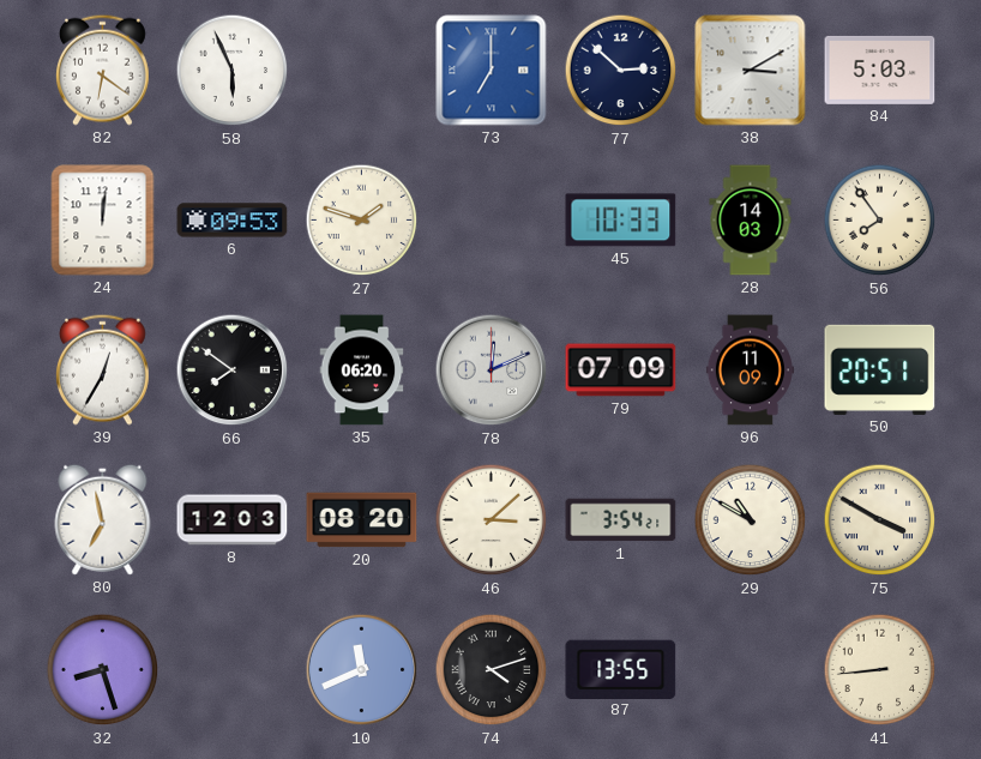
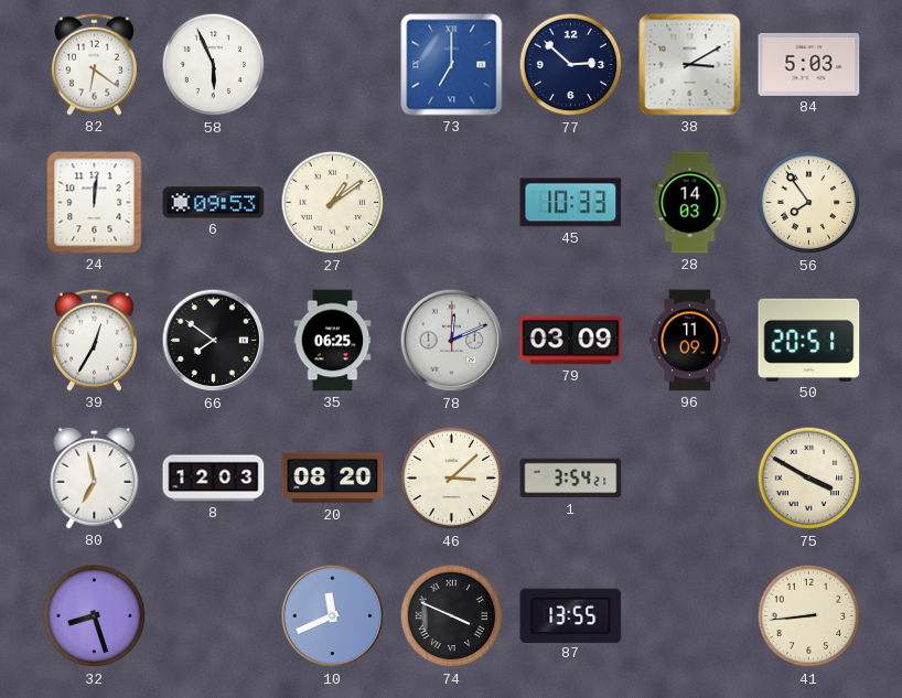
27: 1:48 -> 1:09
35: 06:20 -> 06:25
79: 07:09 -> 03:09
29: 10:50 -> none
74: 4:12 -> 3:49
